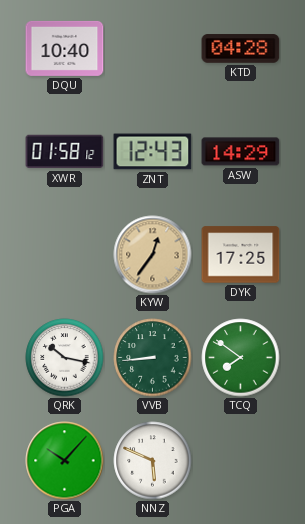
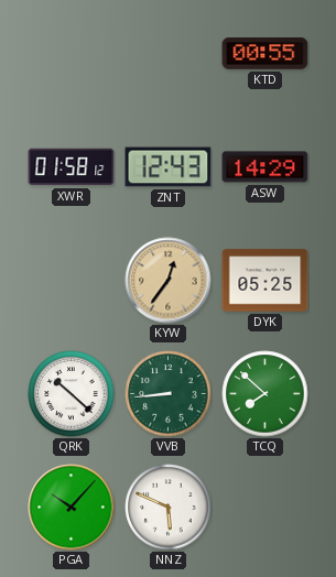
DQU: 10:40 -> none
KTD: 04:28 -> 00:55
DYK: 17:25 -> 05:25
QRK: 10:17 -> 10:22
TCQ: 7:51 -> 7:52
